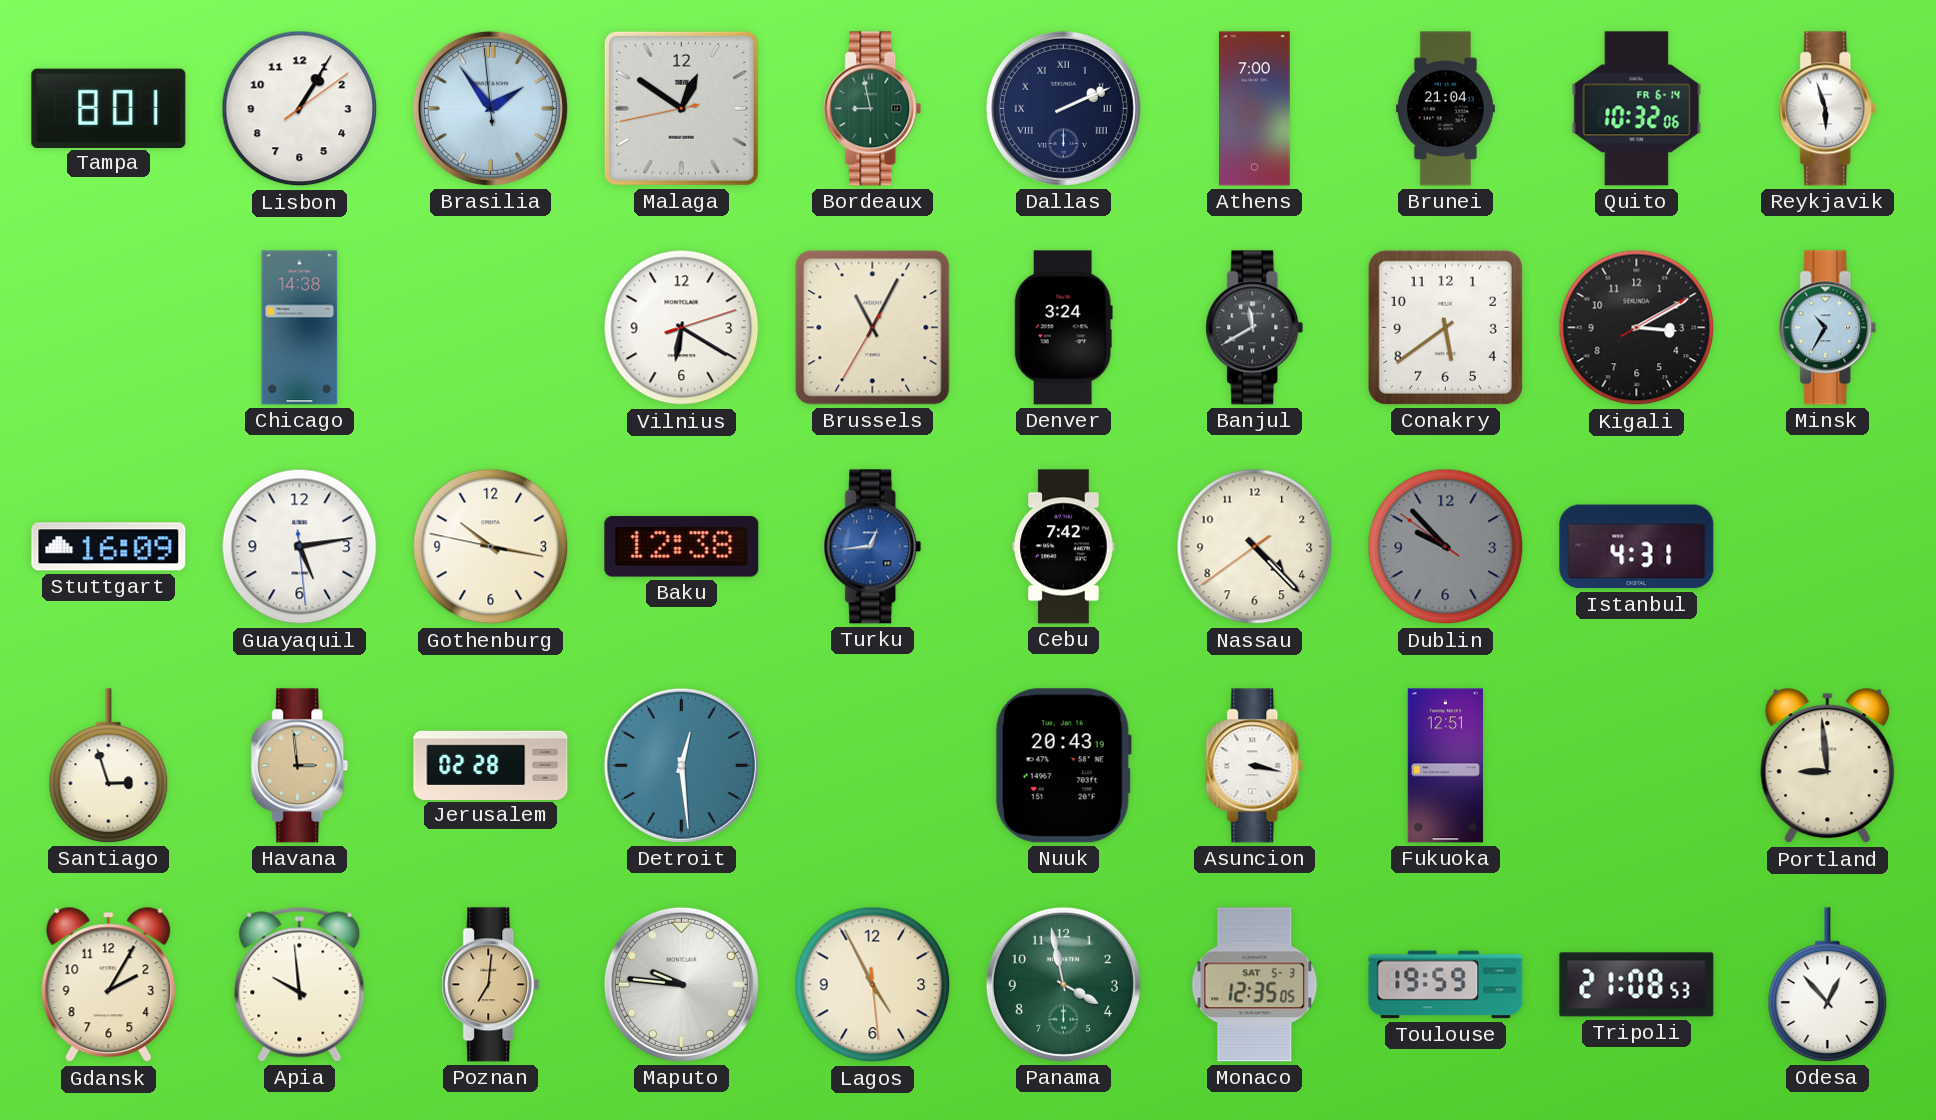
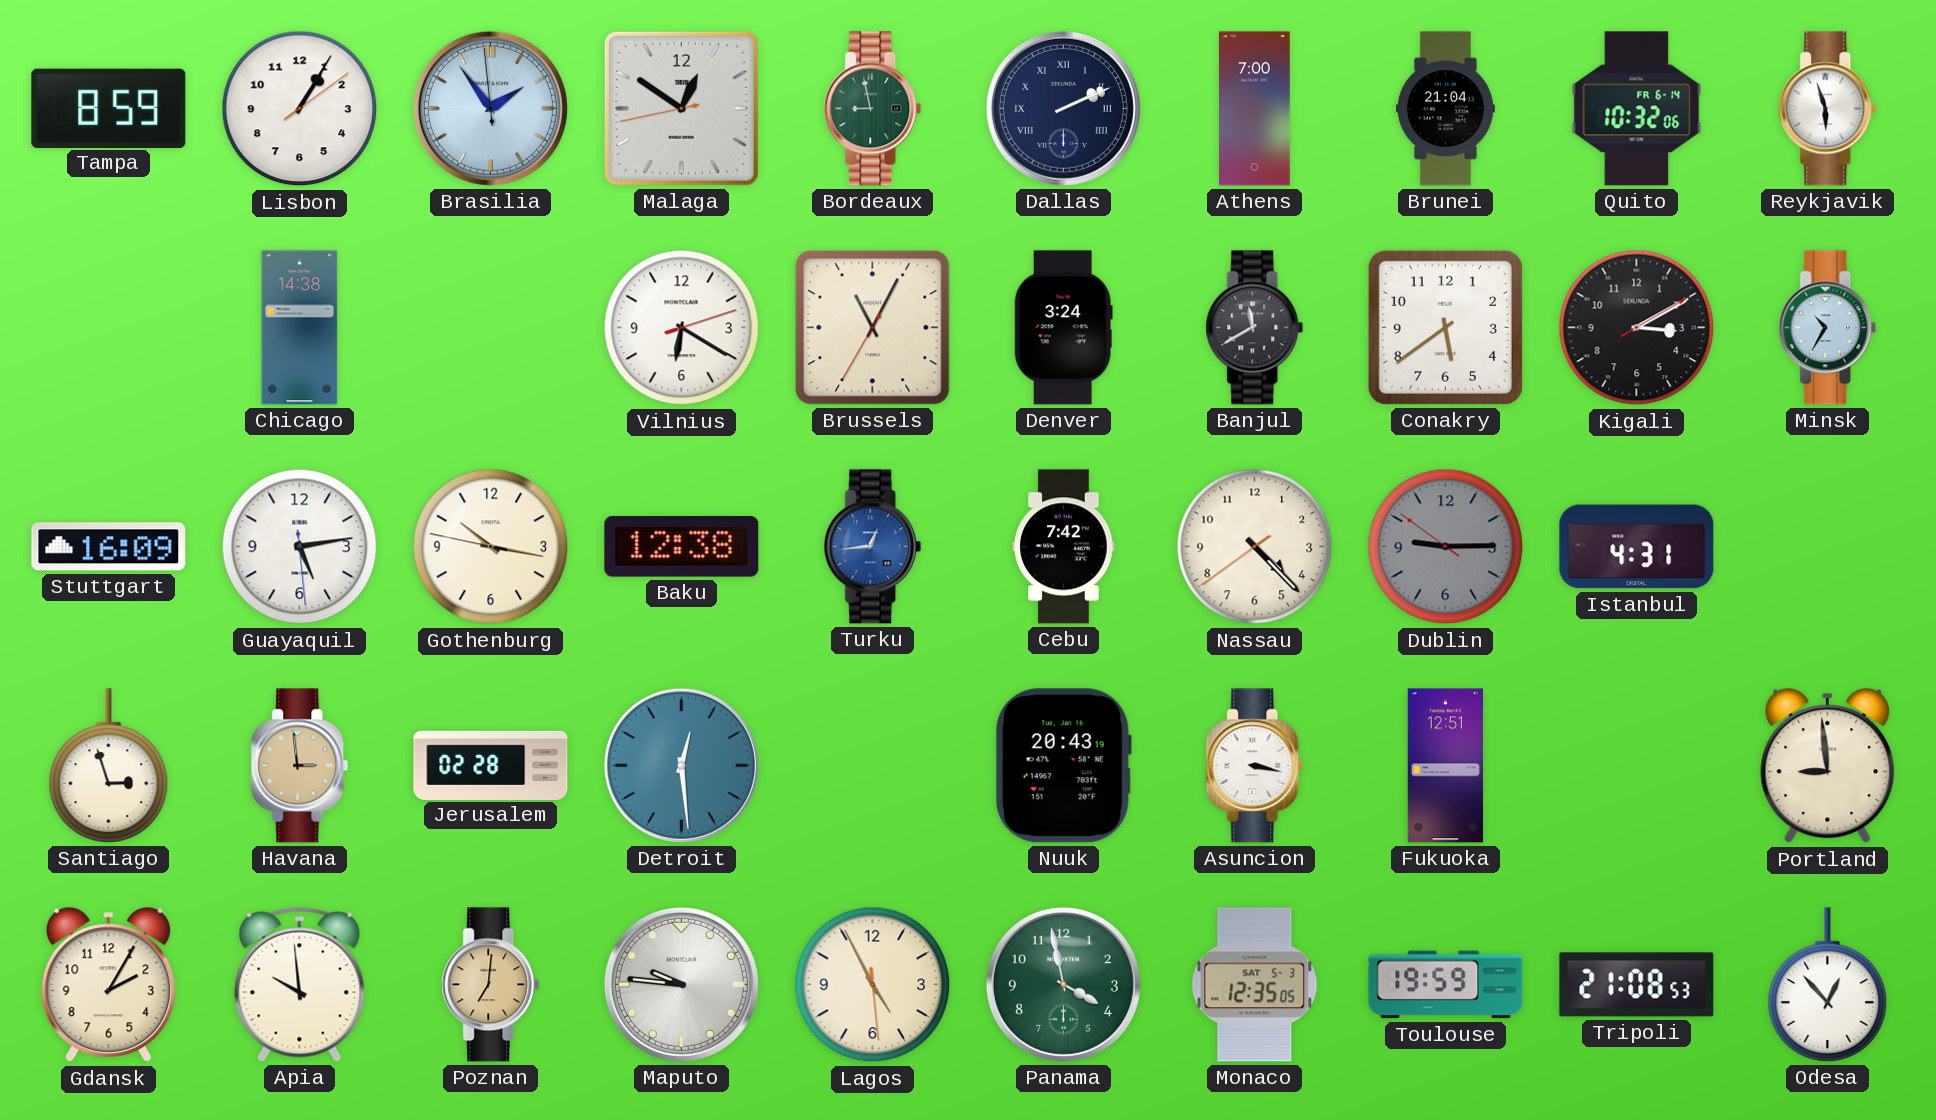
Tampa: 8:01 -> 8:59
Dublin: 9:52 -> 9:14
